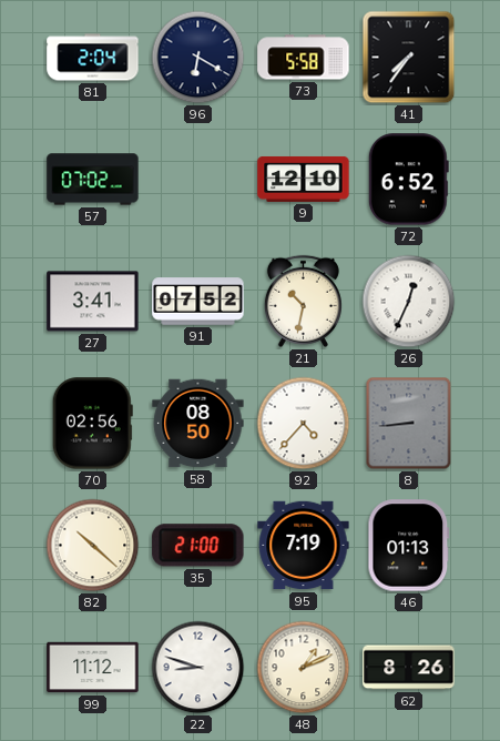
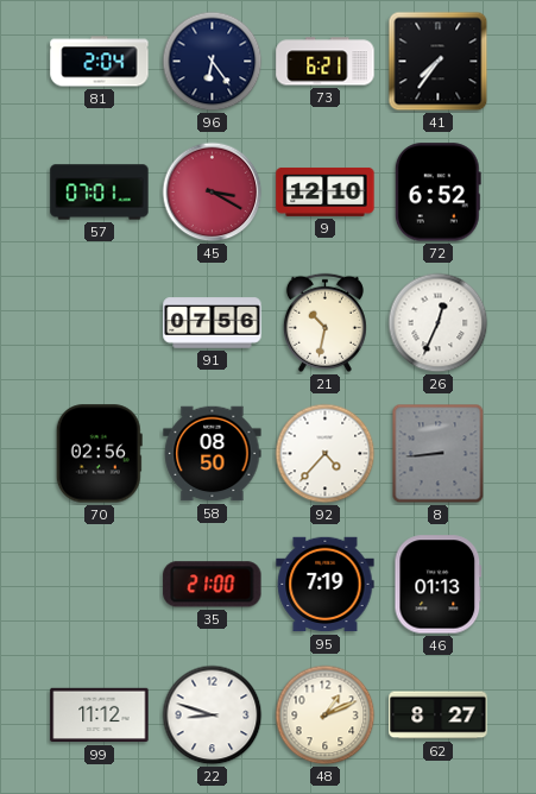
96: 6:20 -> 6:24
73: 5:58 -> 6:21
57: 07:02 -> 07:01
45: none -> 3:20
27: 3:41 -> none
91: 07:52 -> 07:56
82: 10:22 -> none
62: 8:26 -> 8:27
